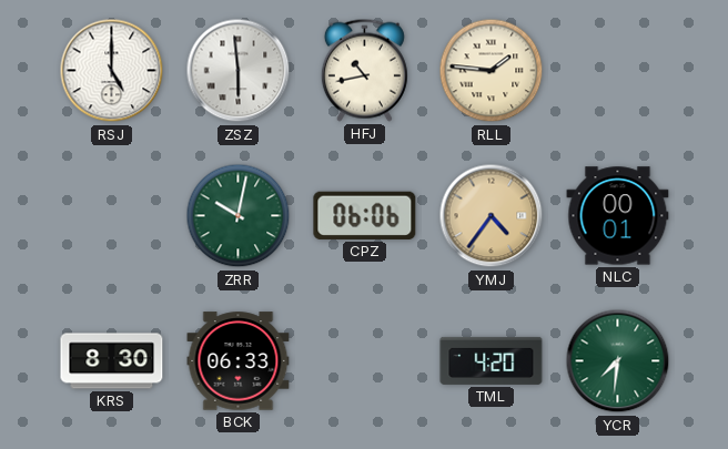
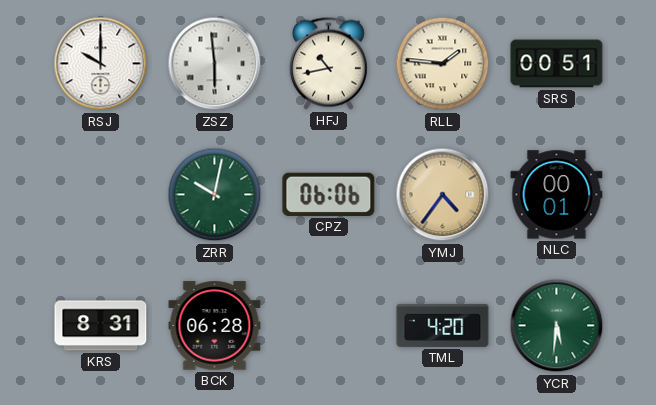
RSJ: 5:00 -> 10:00
SRS: none -> 00:51
KRS: 8:30 -> 8:31
BCK: 06:33 -> 06:28
YCR: 7:31 -> 5:31
